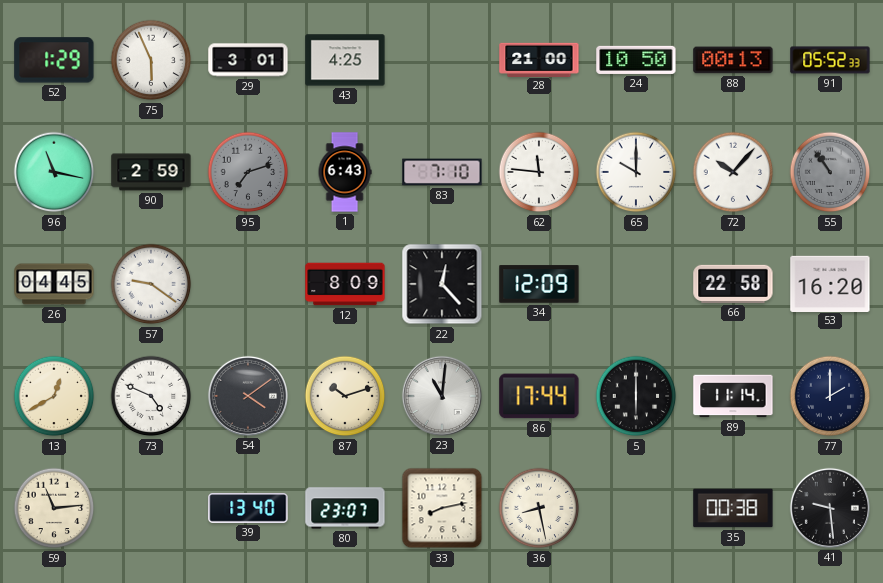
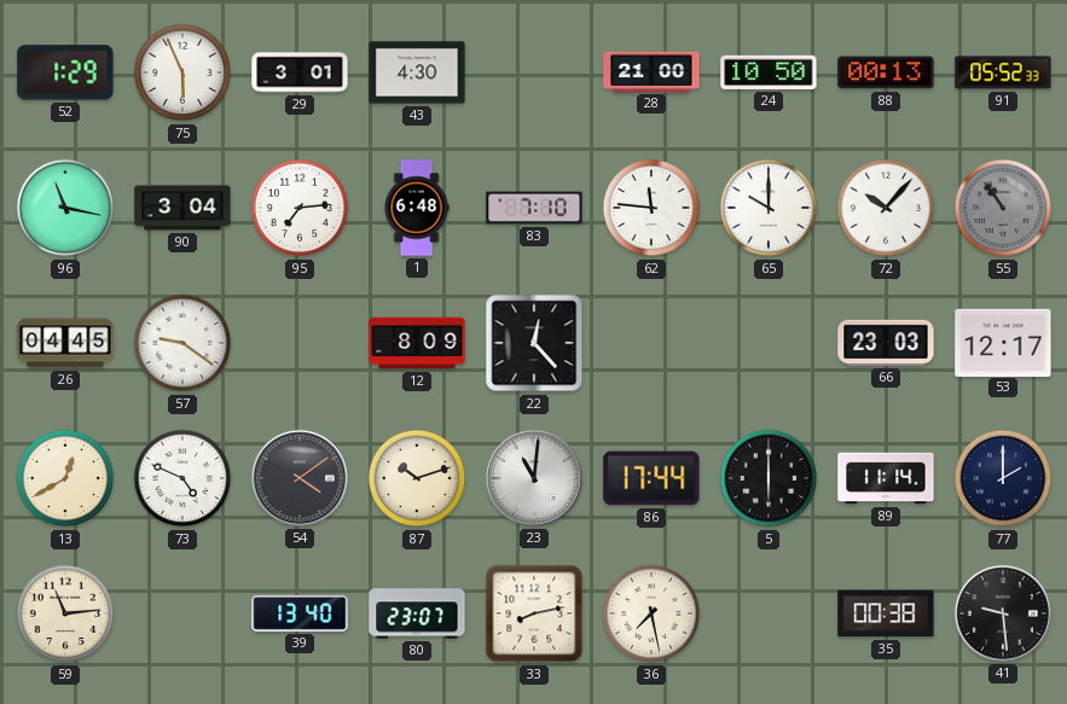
43: 4:25 -> 4:30
90: 2:59 -> 3:04
95: 7:12 -> 7:14
95 dial: grey -> white
1: 6:43 -> 6:48
34: 12:09 -> none
66: 22:58 -> 23:03
53: 16:20 -> 12:17
36: 8:28 -> 7:28
